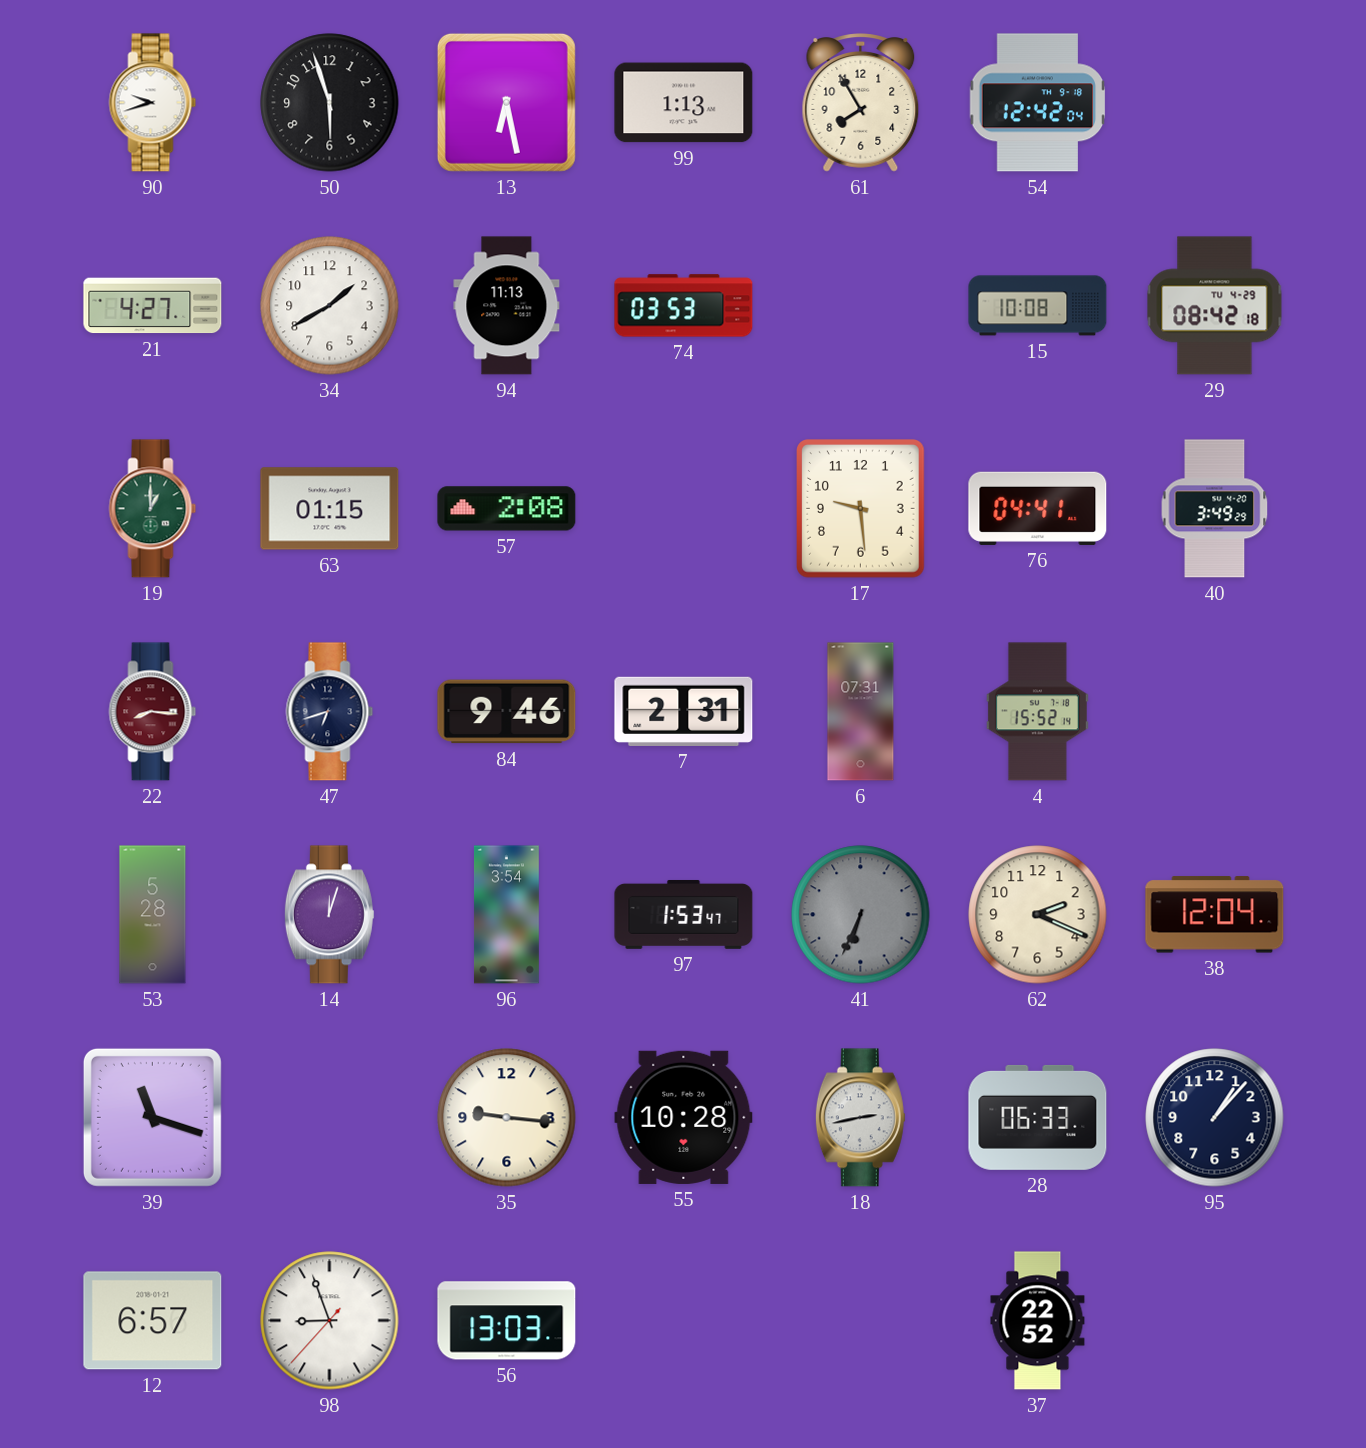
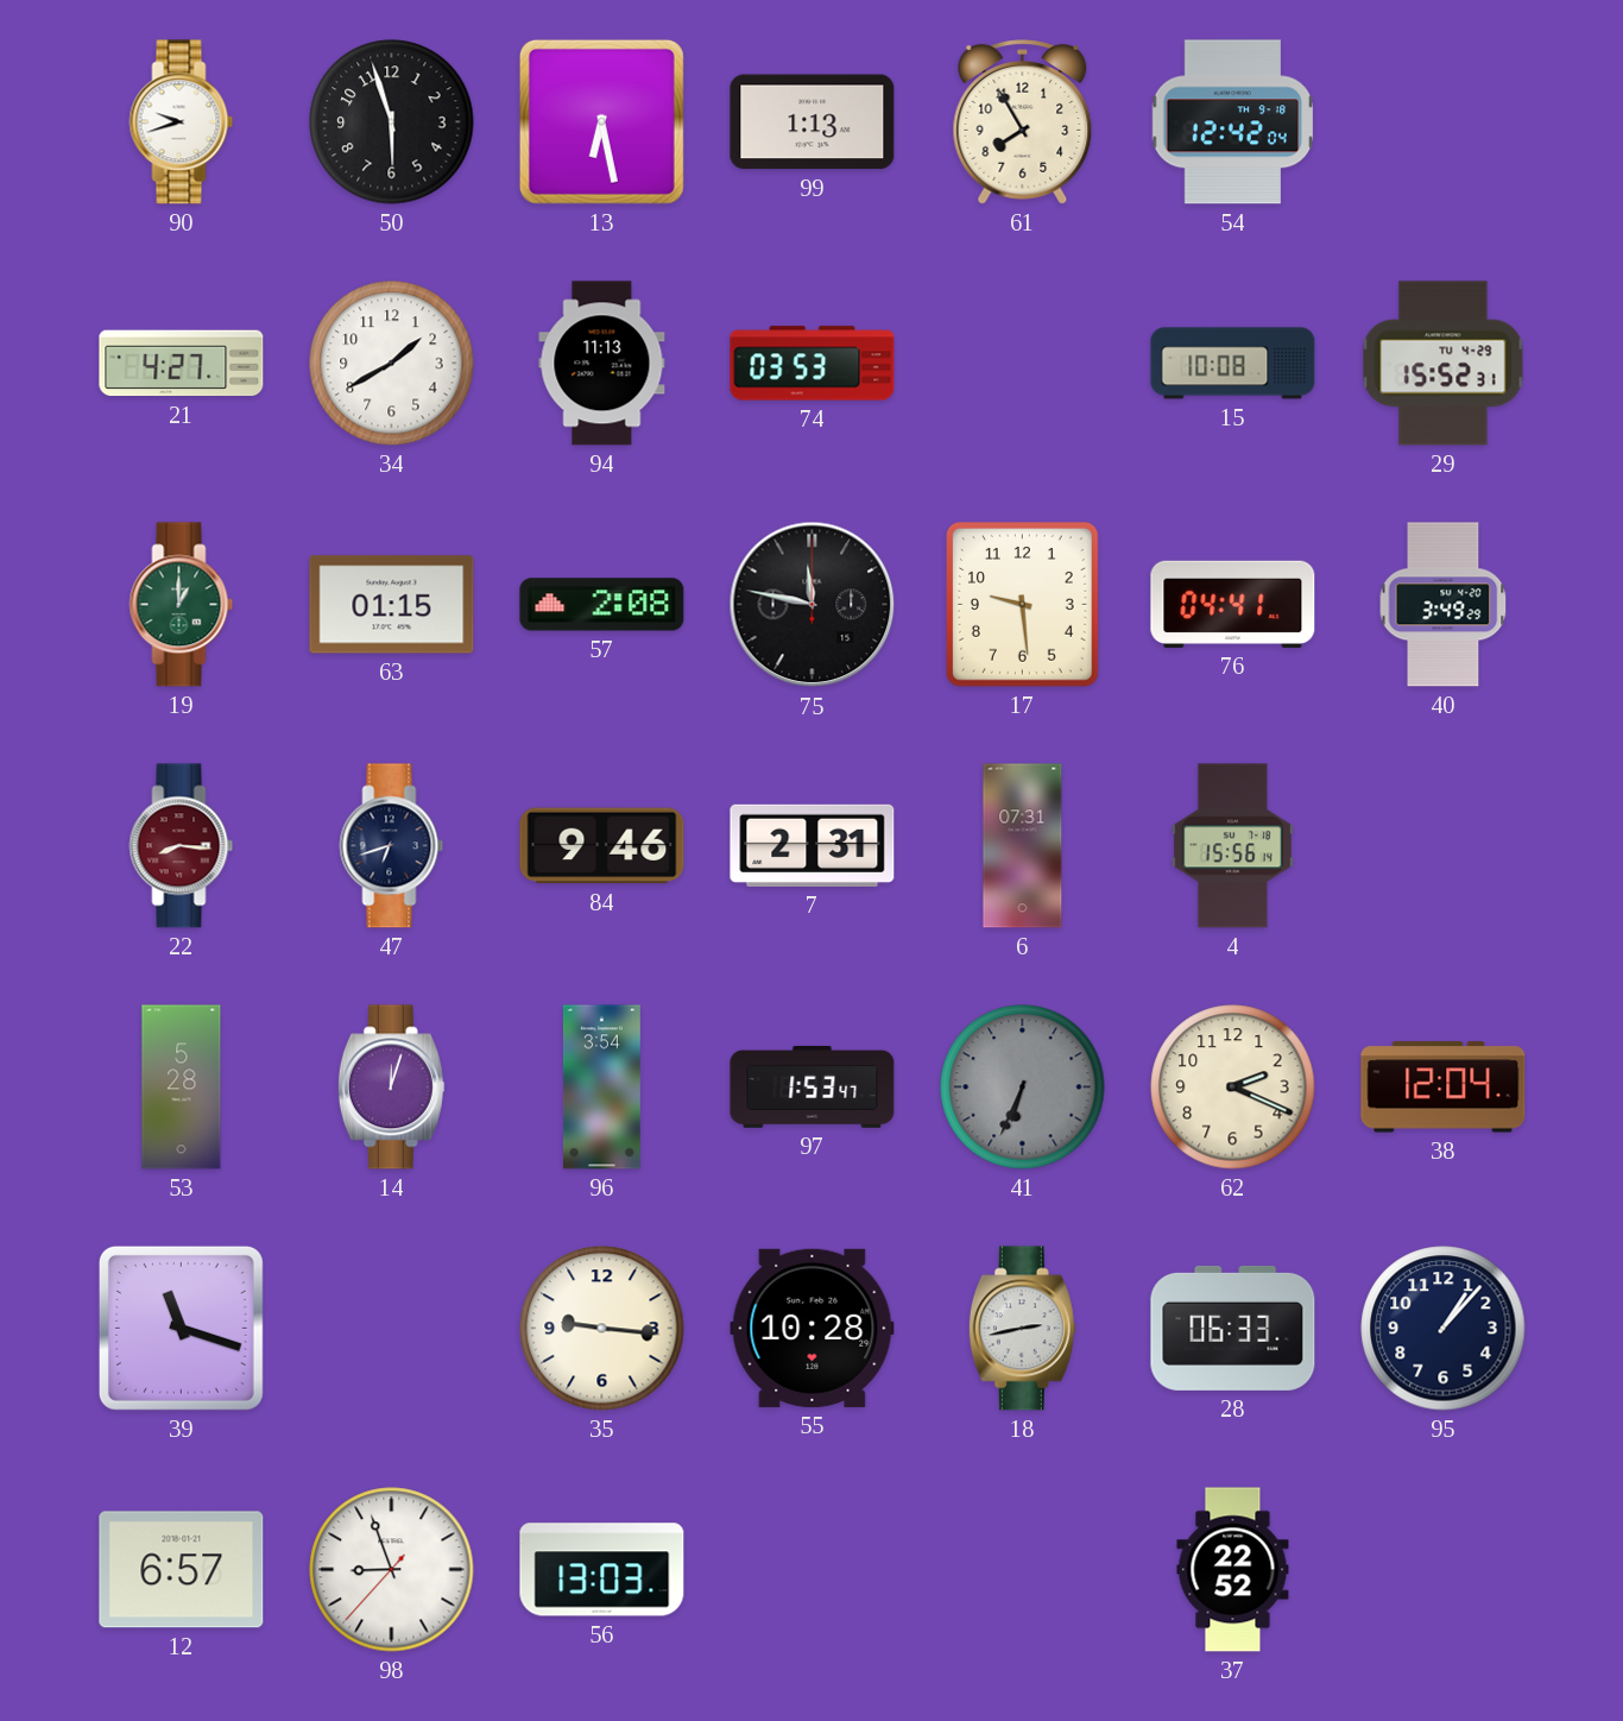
29: 08:42 -> 15:52
75: none -> 11:47
4: 15:52 -> 15:56
